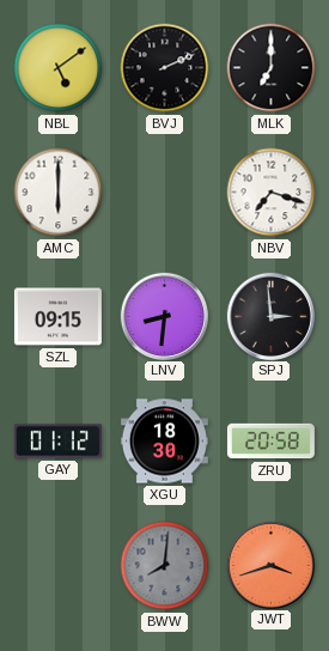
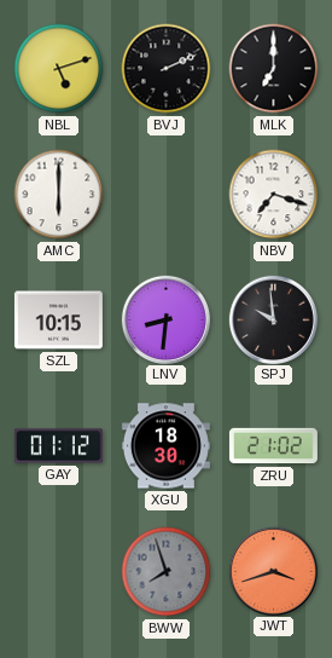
NBL: 5:09 -> 5:12
SZL: 09:15 -> 10:15
SPJ: 2:59 -> 9:59
ZRU: 20:58 -> 21:02
BWW: 8:01 -> 7:57
